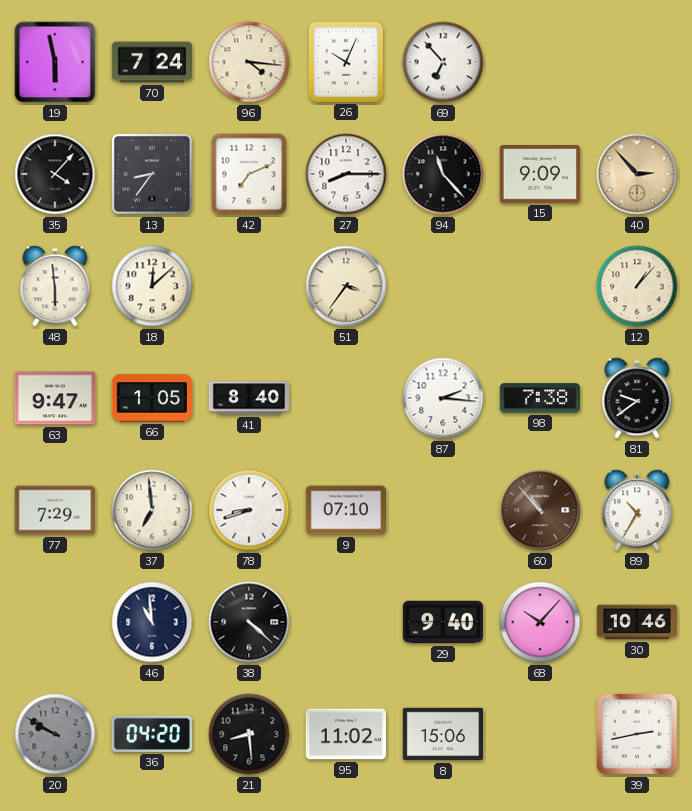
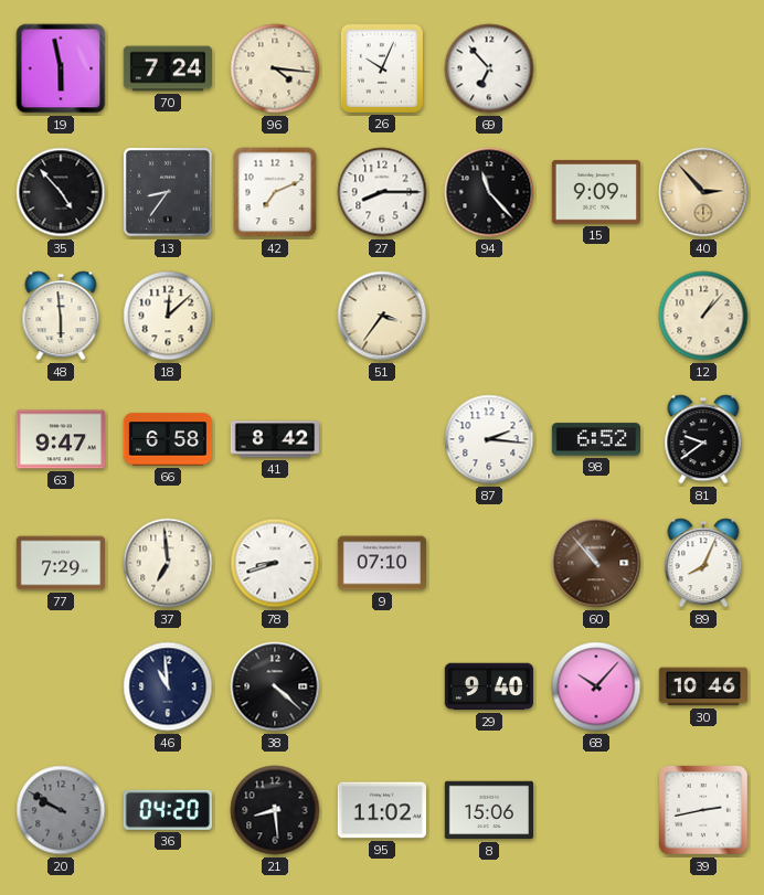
35: 4:07 -> 4:53
66: 1:05 -> 6:58
41: 8:40 -> 8:42
98: 7:38 -> 6:52
89: 10:35 -> 8:04
